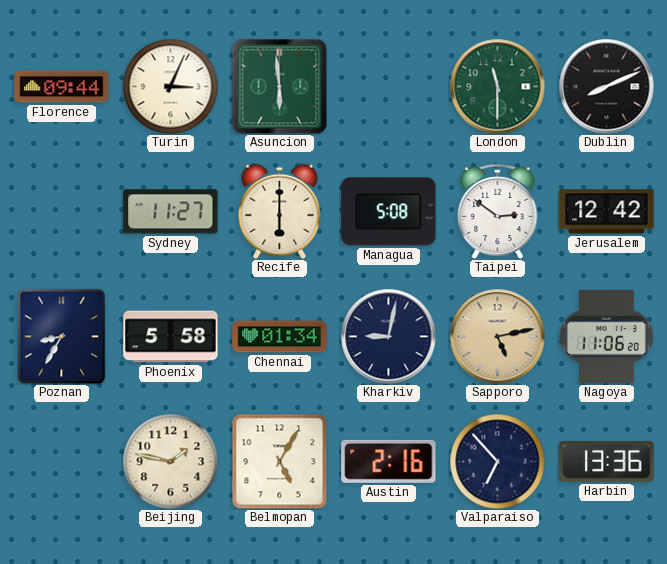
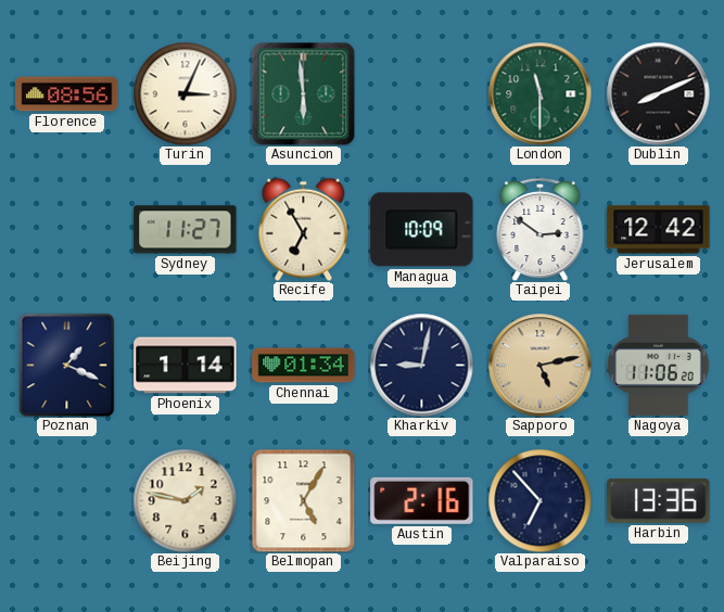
Florence: 09:44 -> 08:56
Recife: 6:00 -> 6:55
Managua: 5:08 -> 10:09
Poznan: 8:35 -> 1:19
Phoenix: 5:58 -> 1:14
